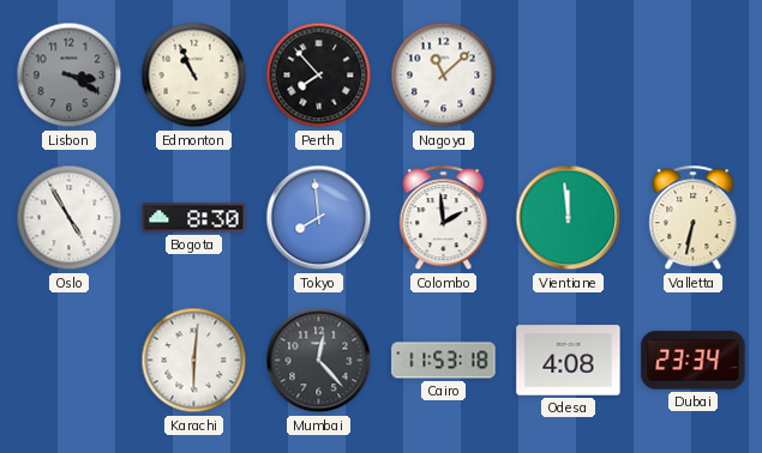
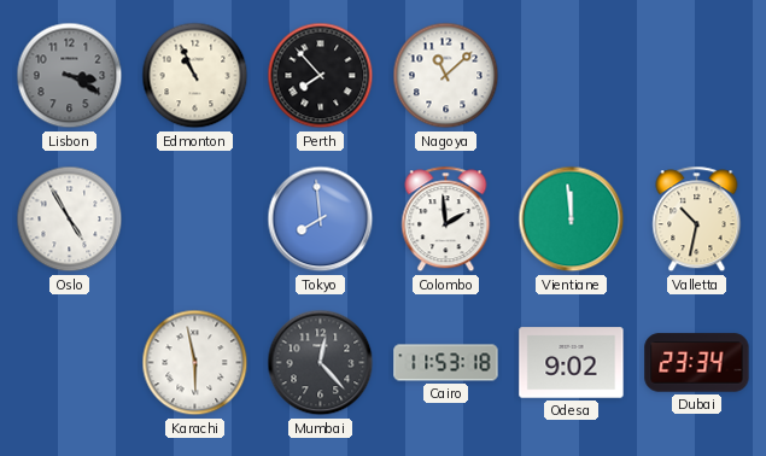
Bogota: 8:30 -> none
Valletta: 6:32 -> 10:32
Karachi: 6:01 -> 5:58
Odesa: 4:08 -> 9:02
